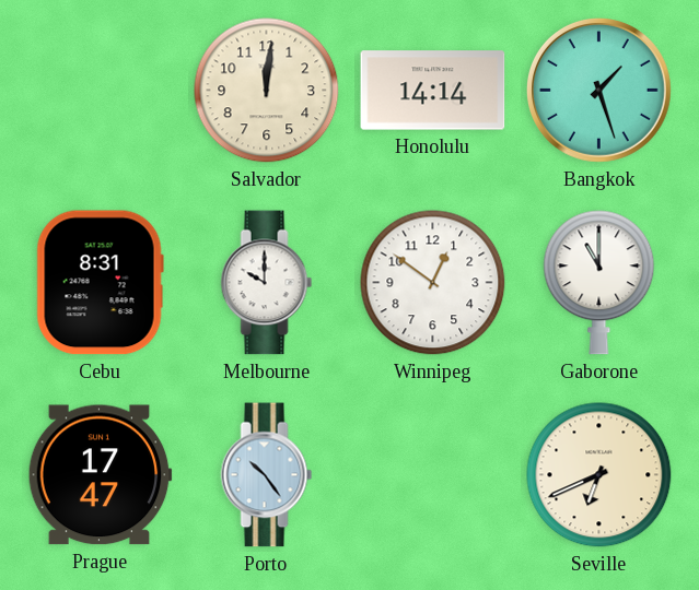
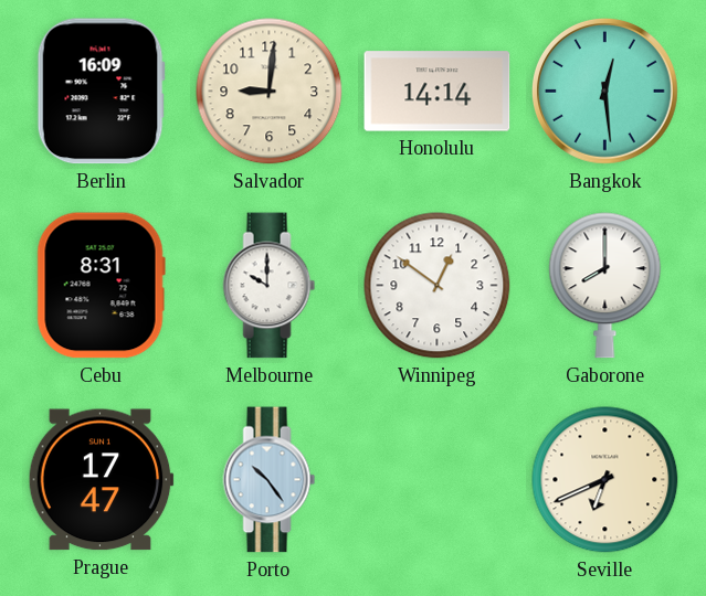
Berlin: none -> 16:09
Salvador: 12:01 -> 9:01
Bangkok: 1:27 -> 12:29
Gaborone: 11:00 -> 8:00
